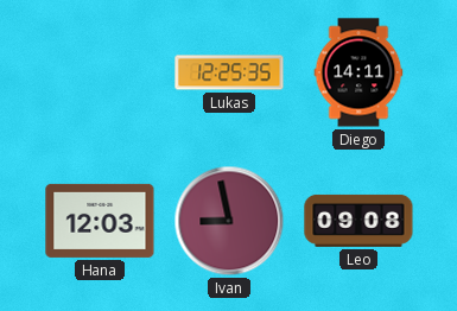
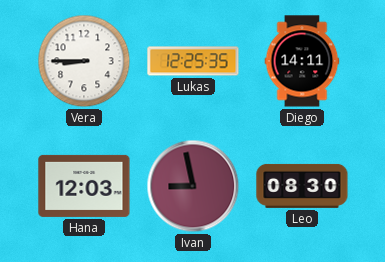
Vera: none -> 8:45
Leo: 09:08 -> 08:30
